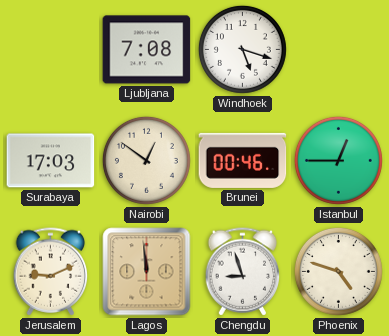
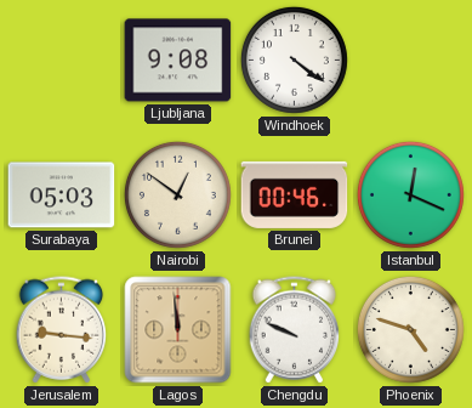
Ljubljana: 7:08 -> 9:08
Windhoek: 5:18 -> 4:21
Surabaya: 17:03 -> 05:03
Istanbul: 12:45 -> 12:19
Jerusalem: 9:11 -> 9:16
Chengdu: 8:57 -> 9:49
